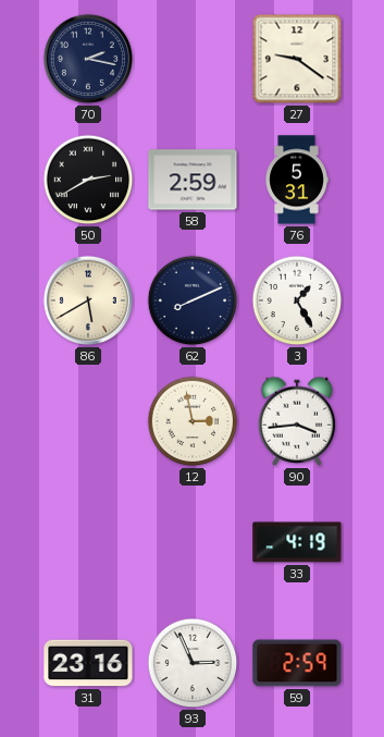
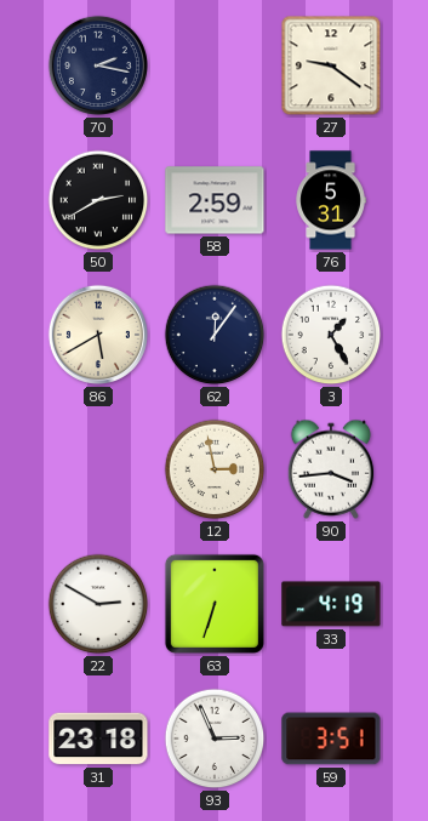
62: 8:11 -> 12:06
22: none -> 2:50
63: none -> 6:33
31: 23:16 -> 23:18
59: 2:59 -> 3:51
